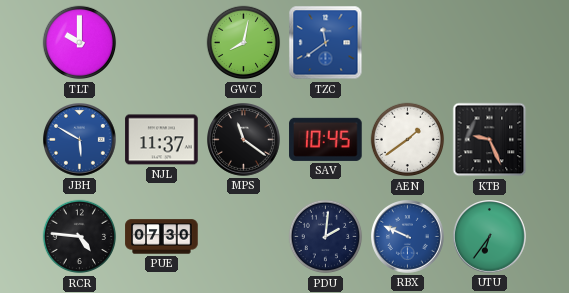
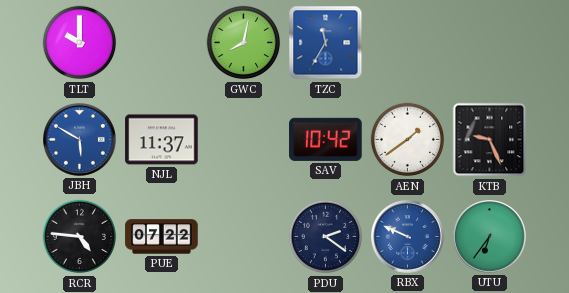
TZC: 11:39 -> 11:35
MPS: 11:21 -> none
SAV: 10:45 -> 10:42
PUE: 07:30 -> 07:22
PDU: 2:01 -> 2:21
